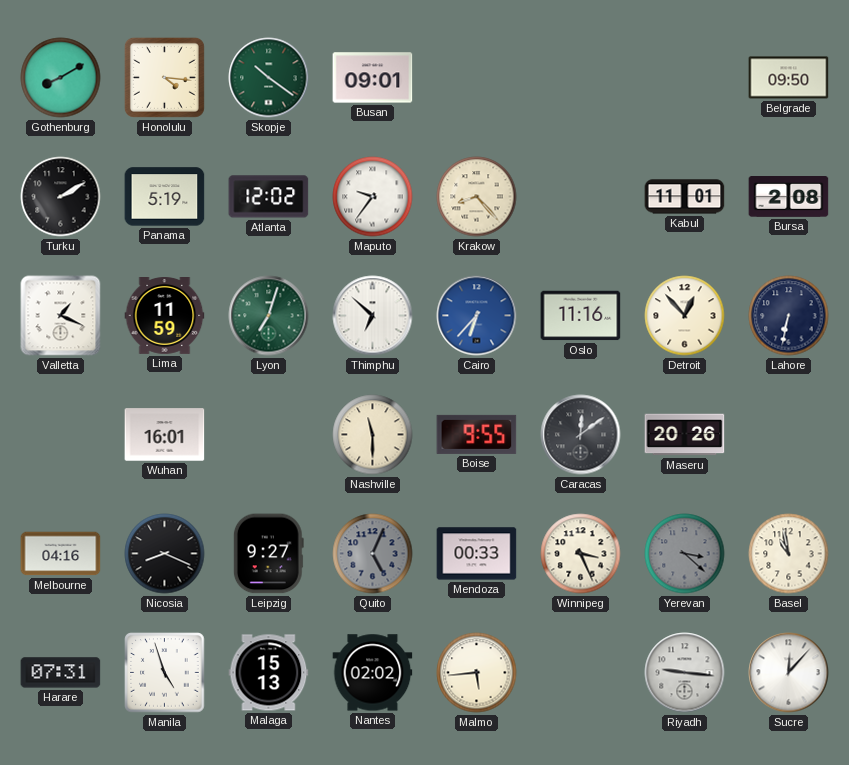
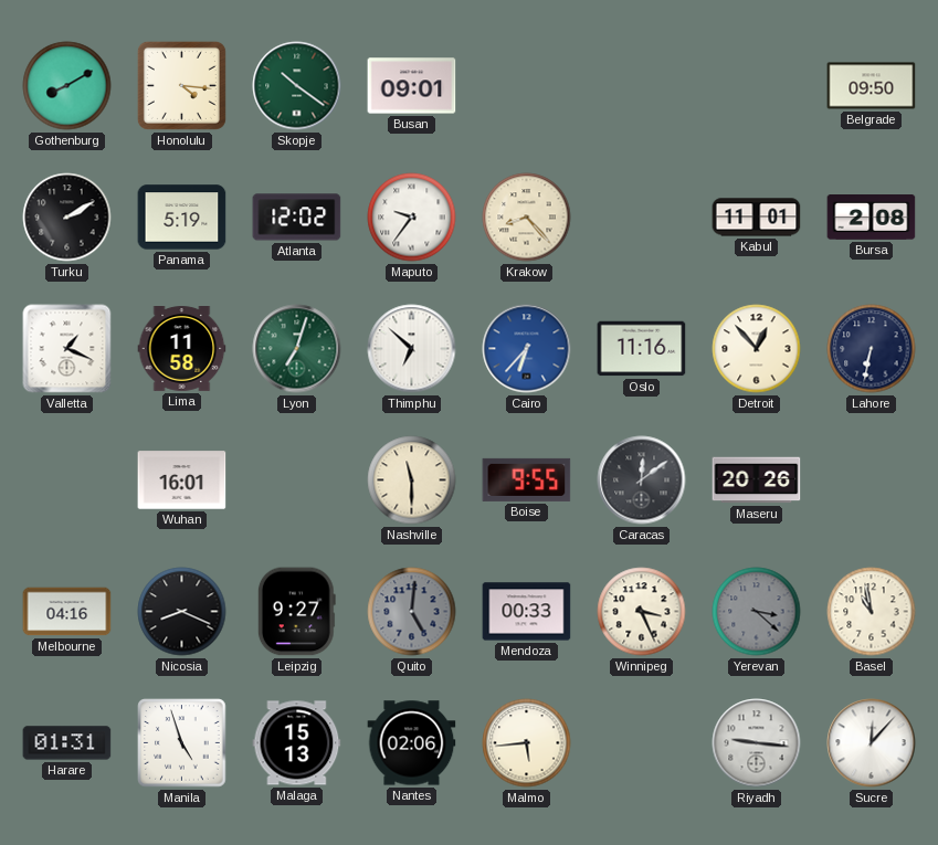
Lima: 11:59 -> 11:58
Quito: 5:04 -> 5:01
Harare: 07:31 -> 01:31
Nantes: 02:02 -> 02:06
